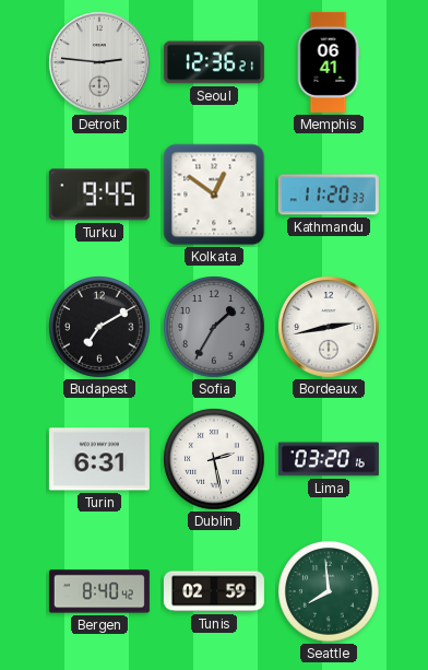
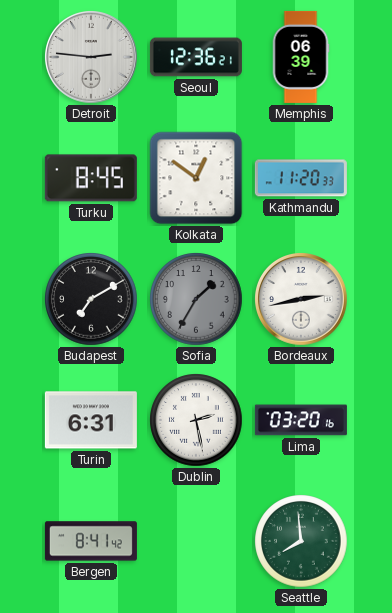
Memphis: 06:41 -> 06:39
Turku: 9:45 -> 8:45
Bergen: 8:40 -> 8:41
Tunis: 02:59 -> none
